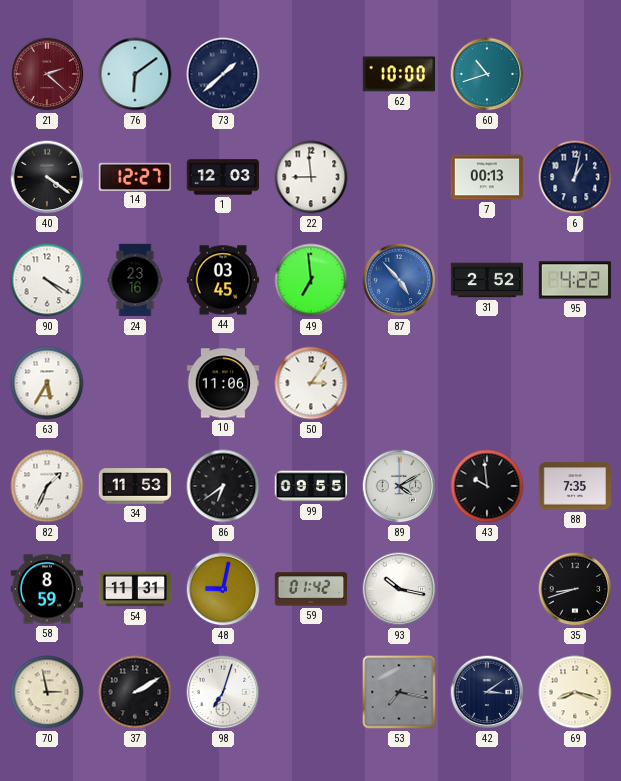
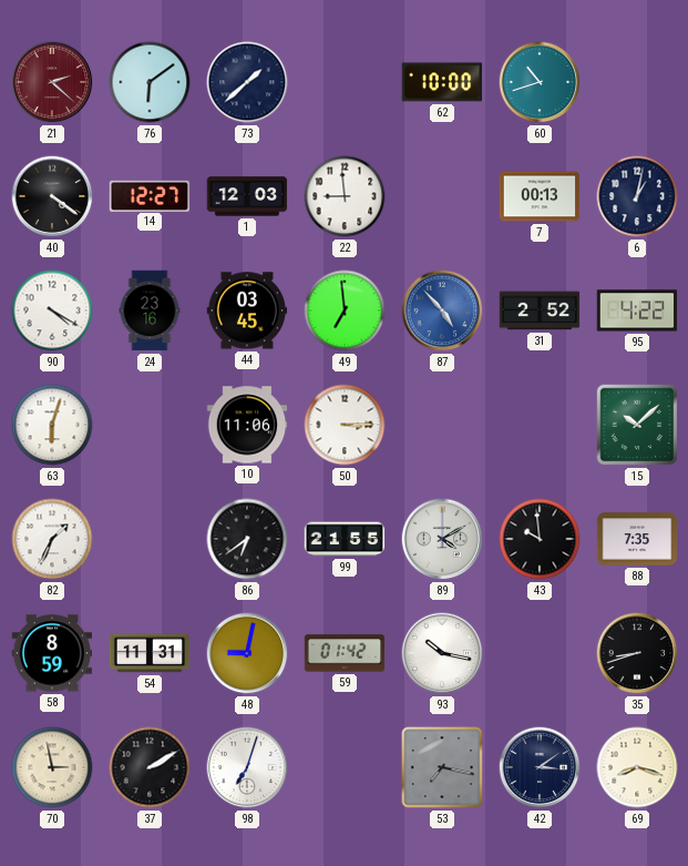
63: 5:35 -> 6:03
50: 3:06 -> 3:15
15: none -> 10:08
34: 11:53 -> none
99: 09:55 -> 21:55
